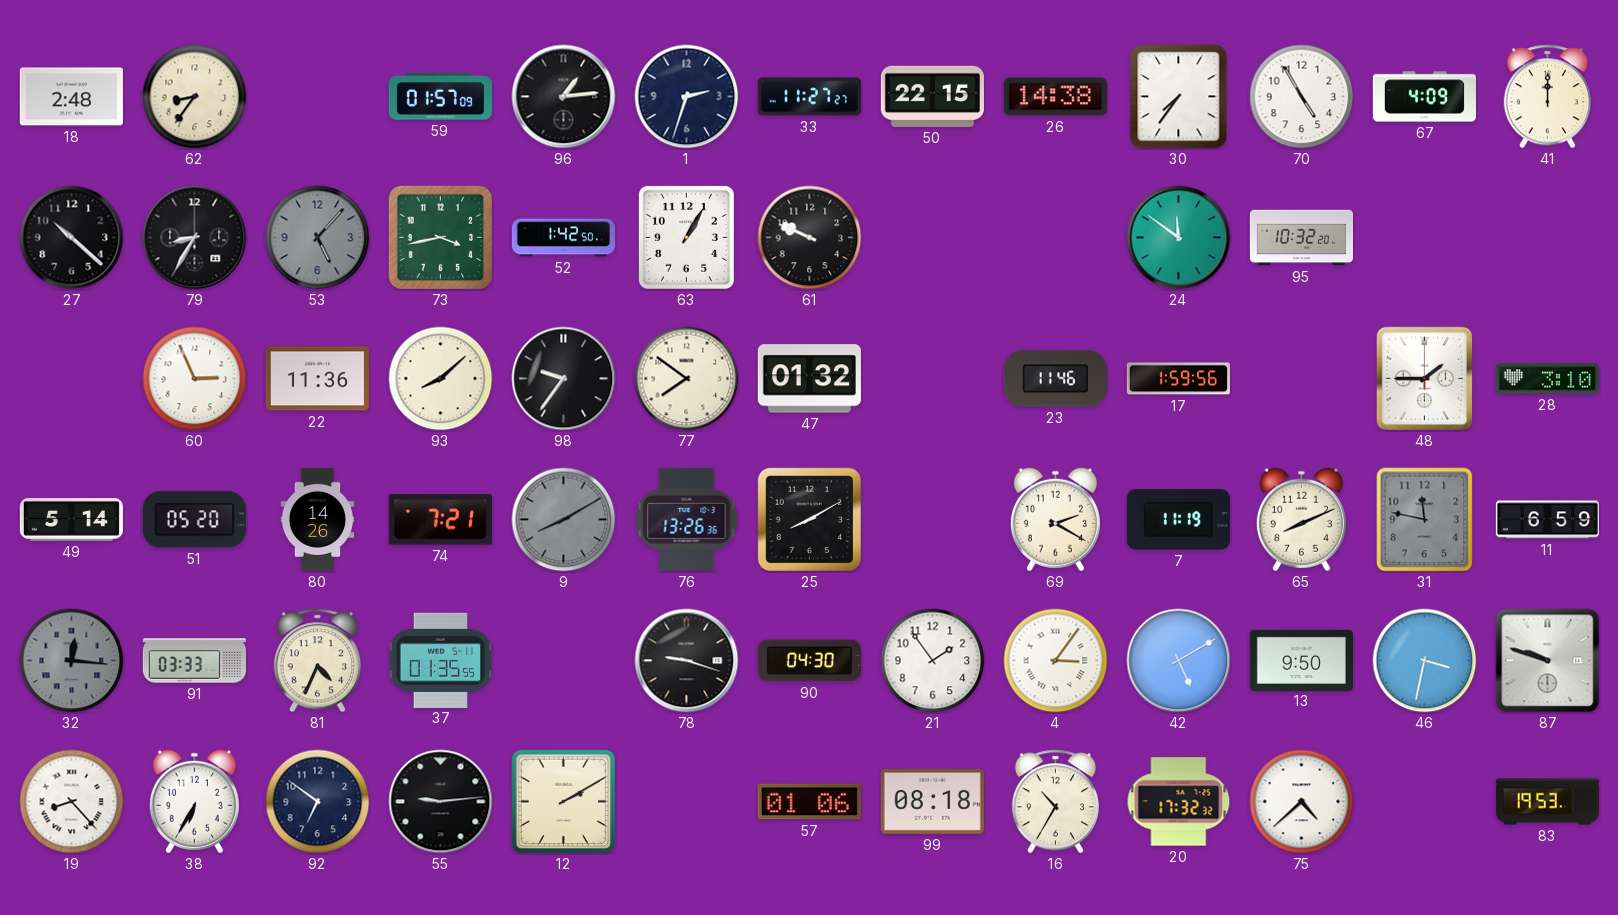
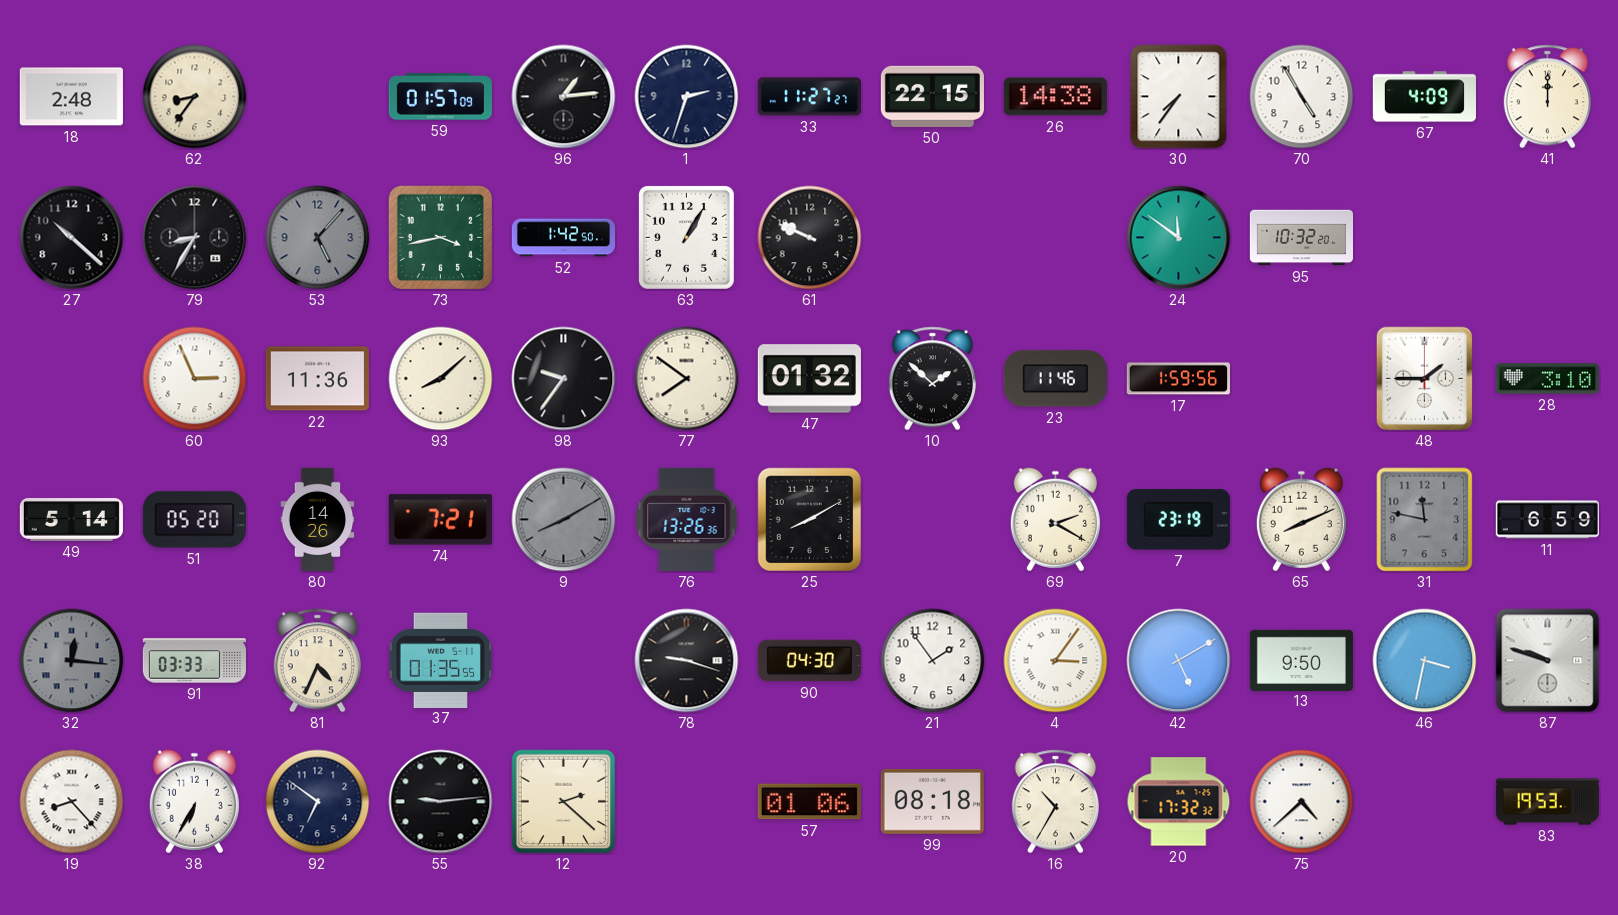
10: none -> 1:52
7: 11:19 -> 23:19
12: 2:10 -> 2:22
